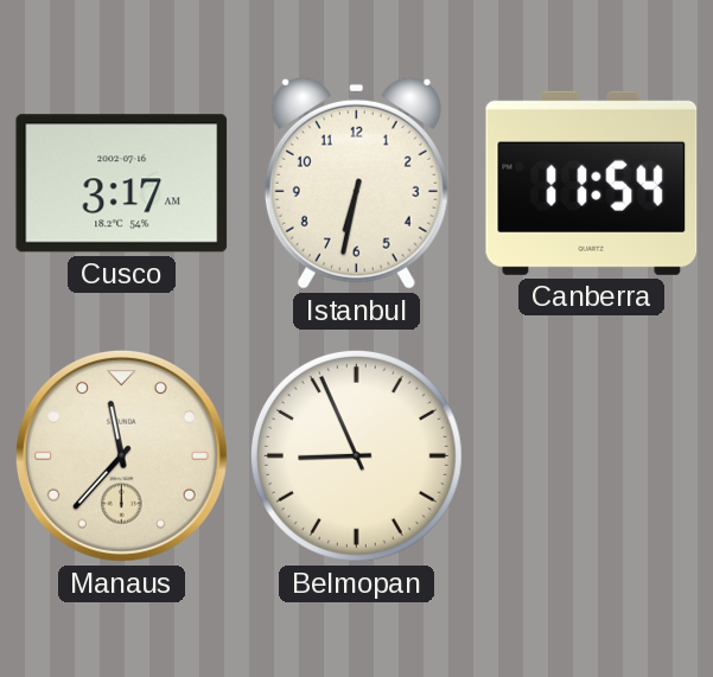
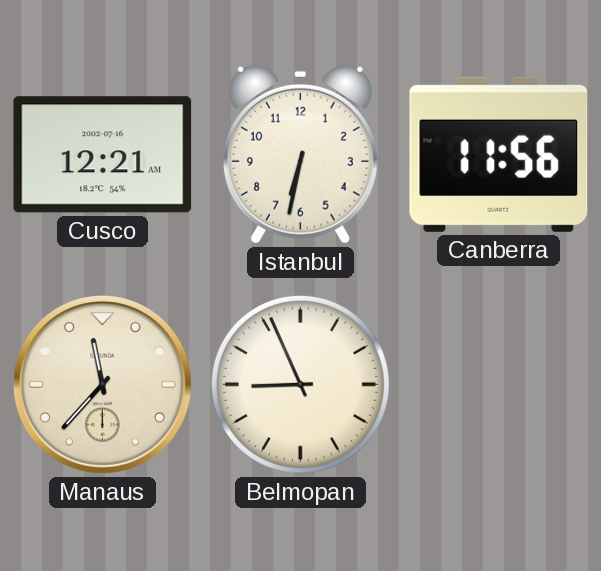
Cusco: 3:17 -> 12:21
Canberra: 11:54 -> 11:56
